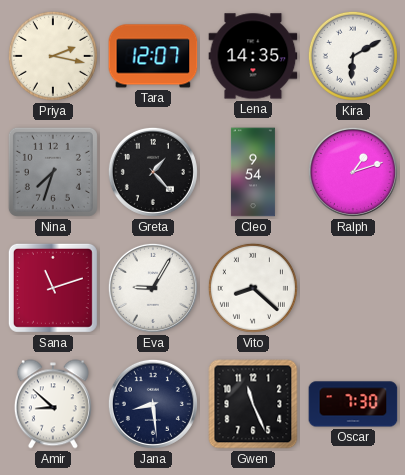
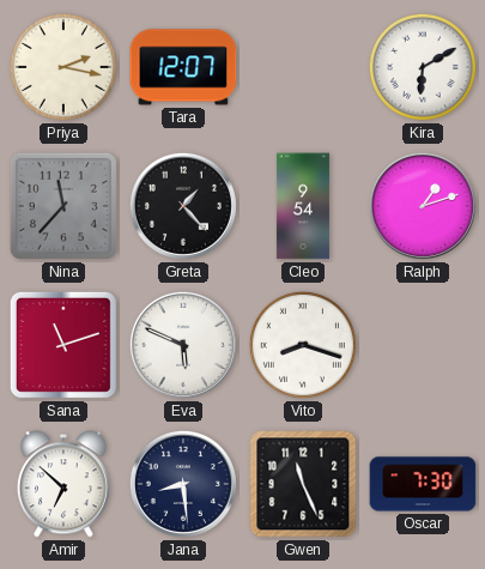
Lena: 14:35 -> none
Nina: 7:33 -> 11:37
Eva: 9:05 -> 5:49
Vito: 8:22 -> 8:18
Amir: 8:52 -> 6:52
